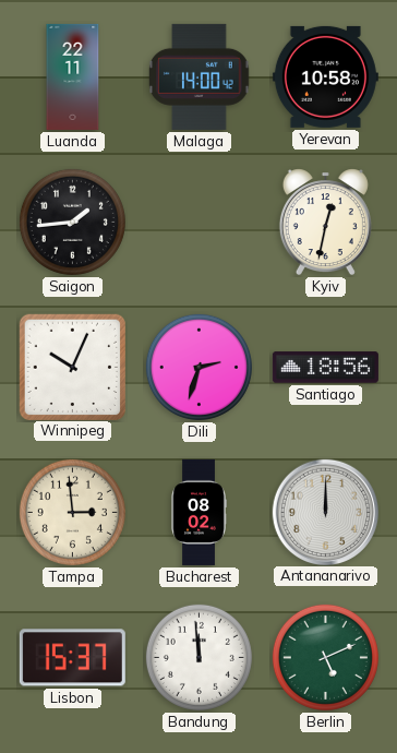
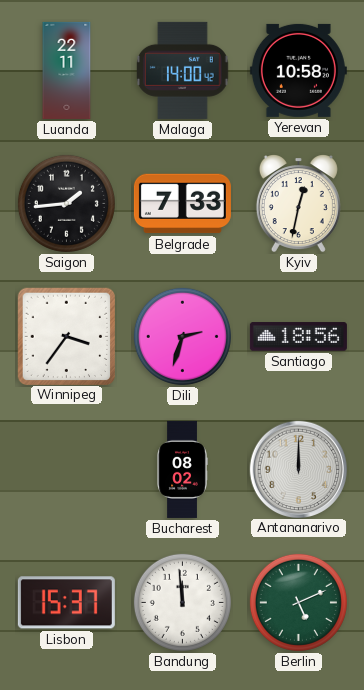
Belgrade: none -> 7:33
Winnipeg: 10:04 -> 3:36
Tampa: 2:59 -> none
